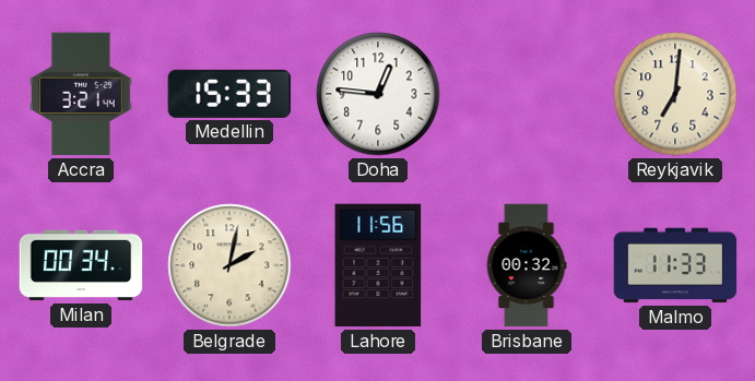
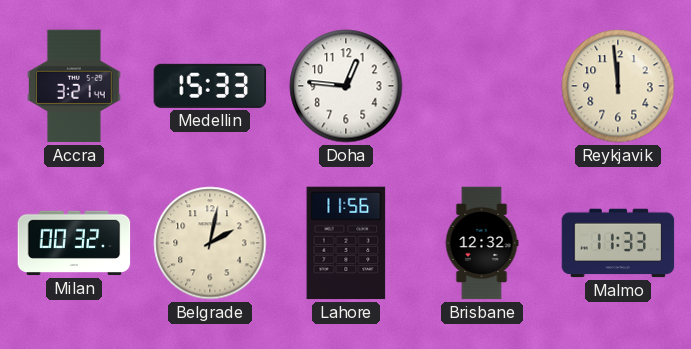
Reykjavik: 7:01 -> 11:59
Milan: 00:34 -> 00:32
Brisbane: 00:32 -> 12:32
